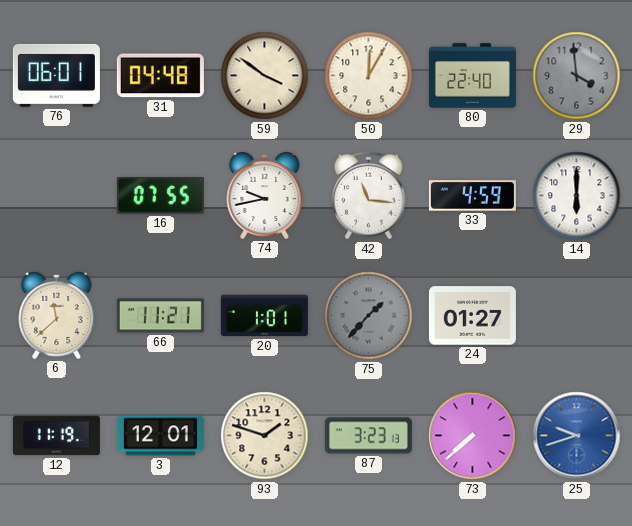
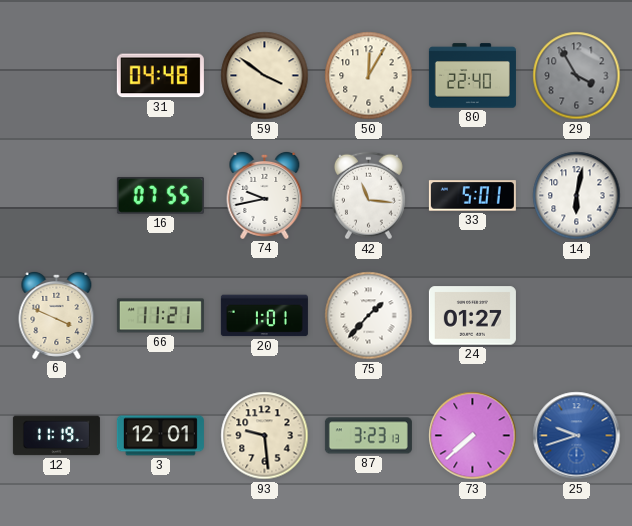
76: 06:01 -> none
29: 3:59 -> 3:55
33: 4:59 -> 5:01
14: 6:00 -> 6:02
6: 11:38 -> 3:49
75 dial: grey -> white
93: 1:48 -> 9:29
